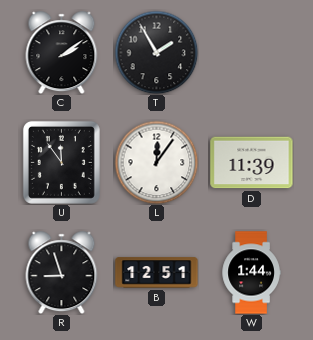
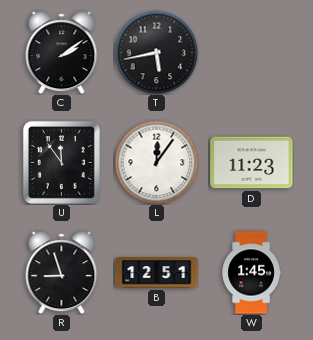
T: 1:55 -> 5:43
D: 11:39 -> 11:23
W: 1:44 -> 1:45
